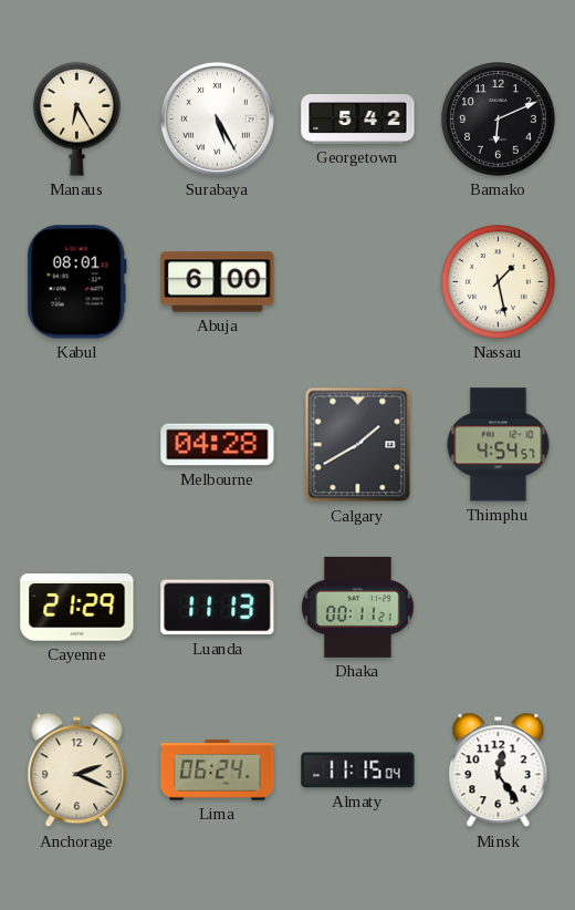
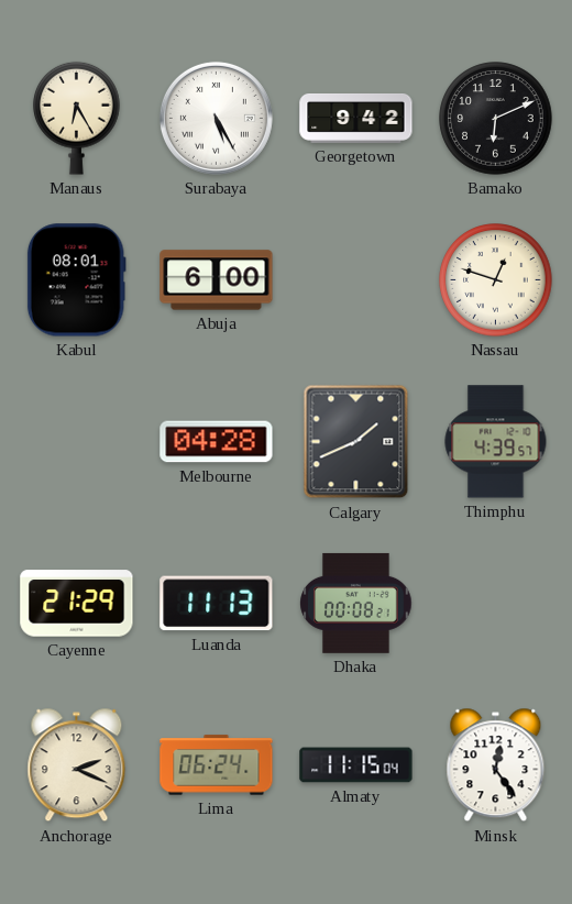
Georgetown: 5:42 -> 9:42
Nassau: 1:28 -> 12:48
Calgary: 1:40 -> 1:41
Thimphu: 4:54 -> 4:39
Dhaka: 00:11 -> 00:08
